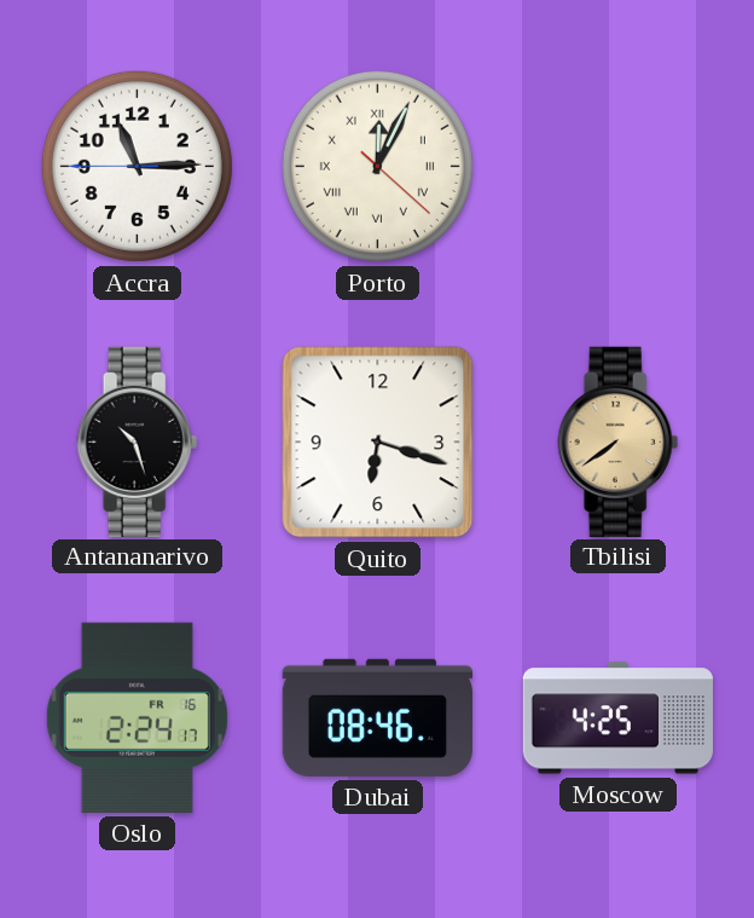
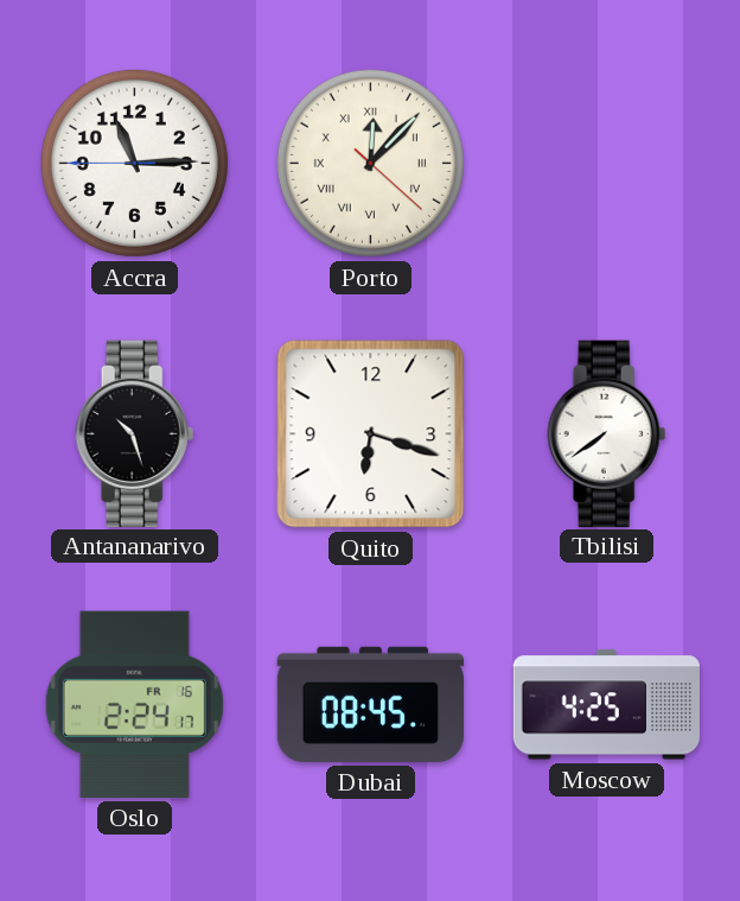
Porto: 12:04 -> 12:07
Tbilisi dial: champagne -> white
Dubai: 08:46 -> 08:45
